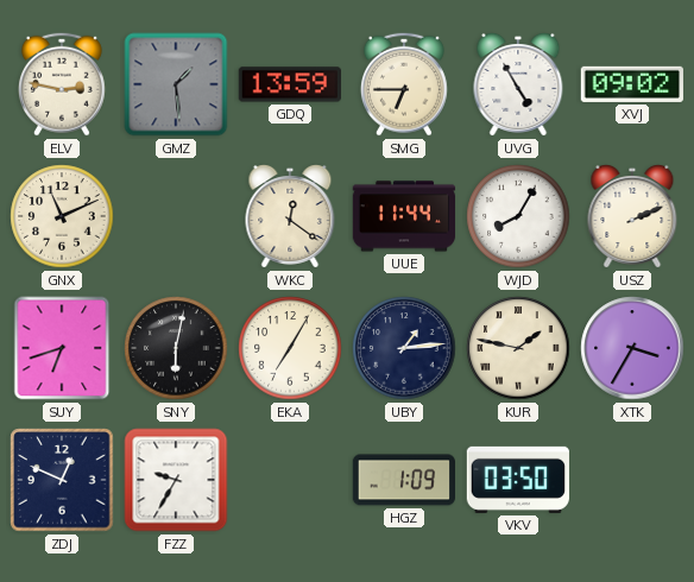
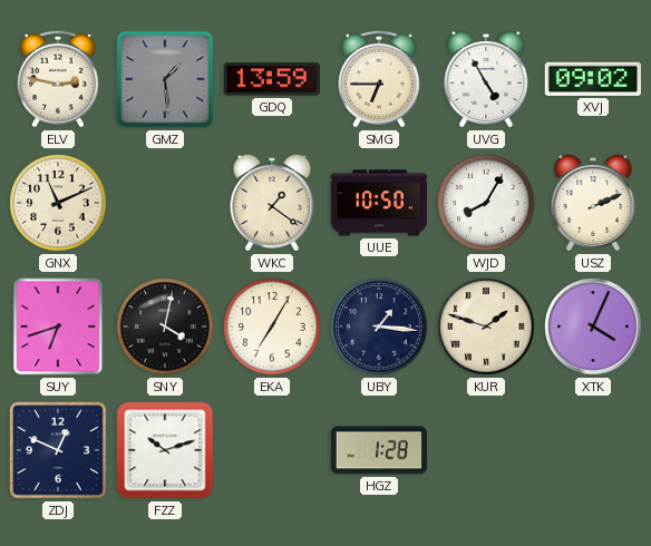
WKC: 12:21 -> 1:21
UUE: 11:44 -> 10:50
SNY: 6:02 -> 4:02
UBY: 1:14 -> 1:16
KUR: 1:47 -> 1:48
XTK: 3:35 -> 4:04
FZZ: 9:35 -> 10:12
HGZ: 1:09 -> 1:28
VKV: 03:50 -> none
